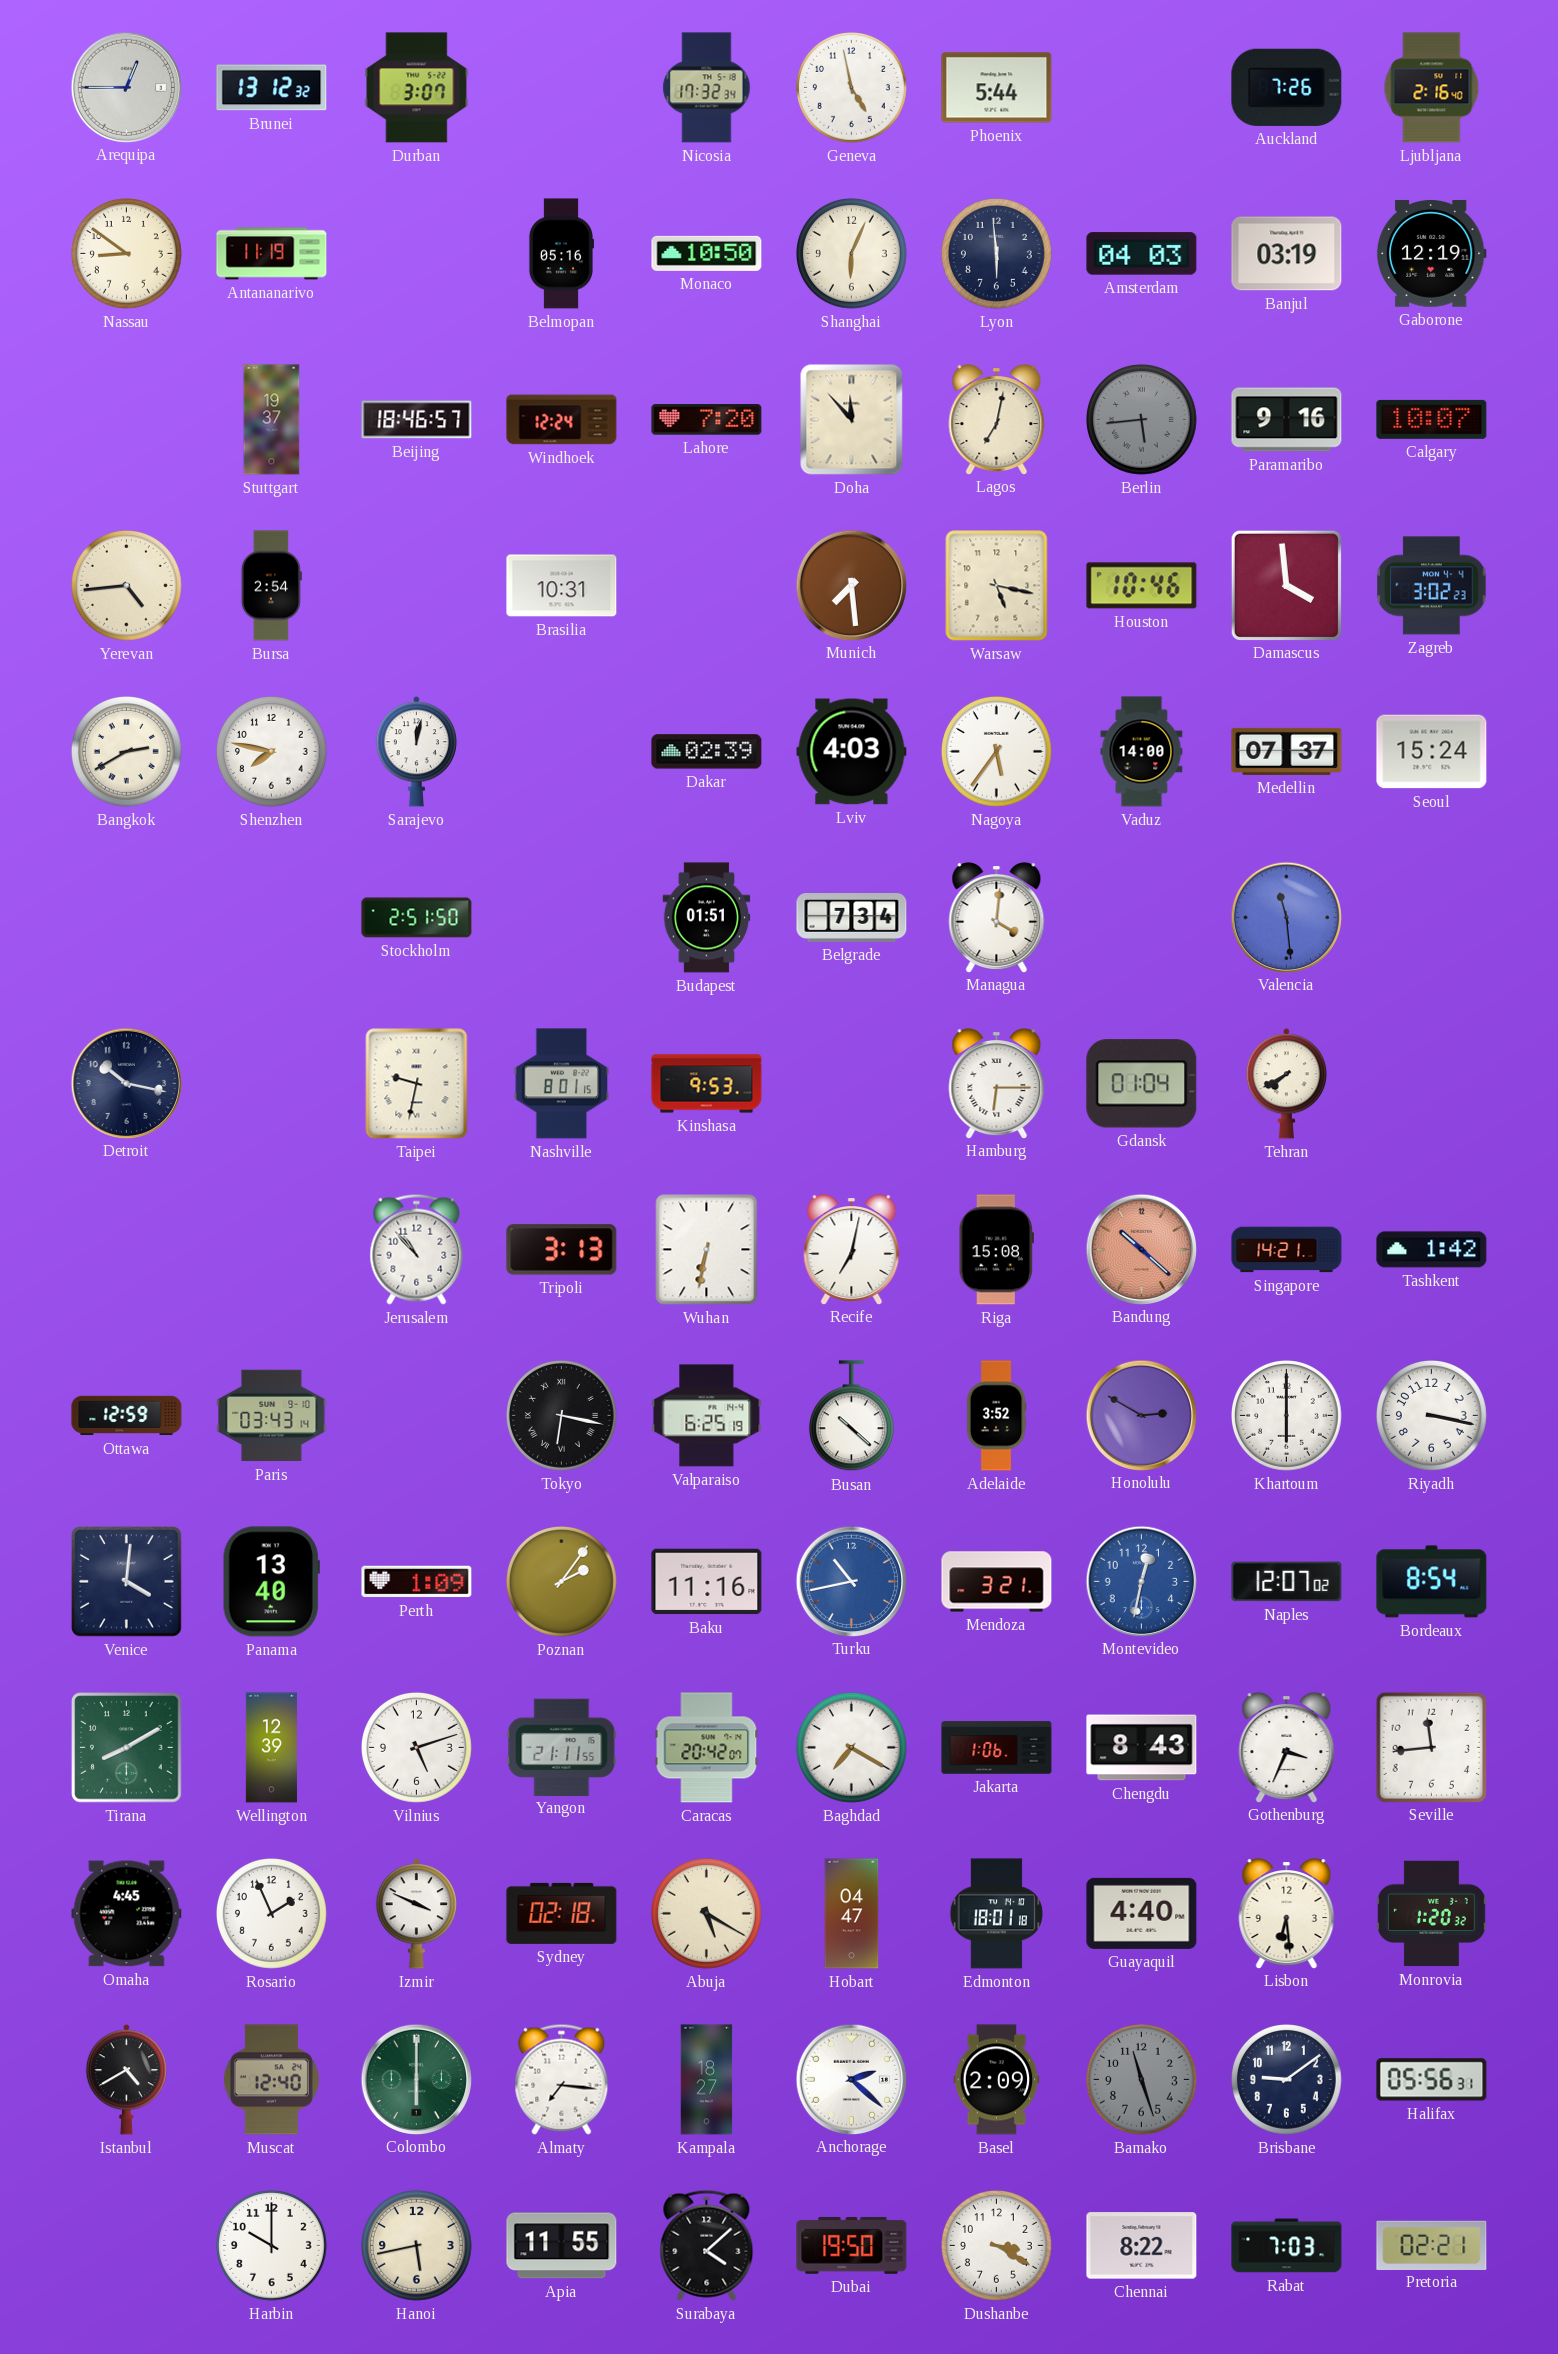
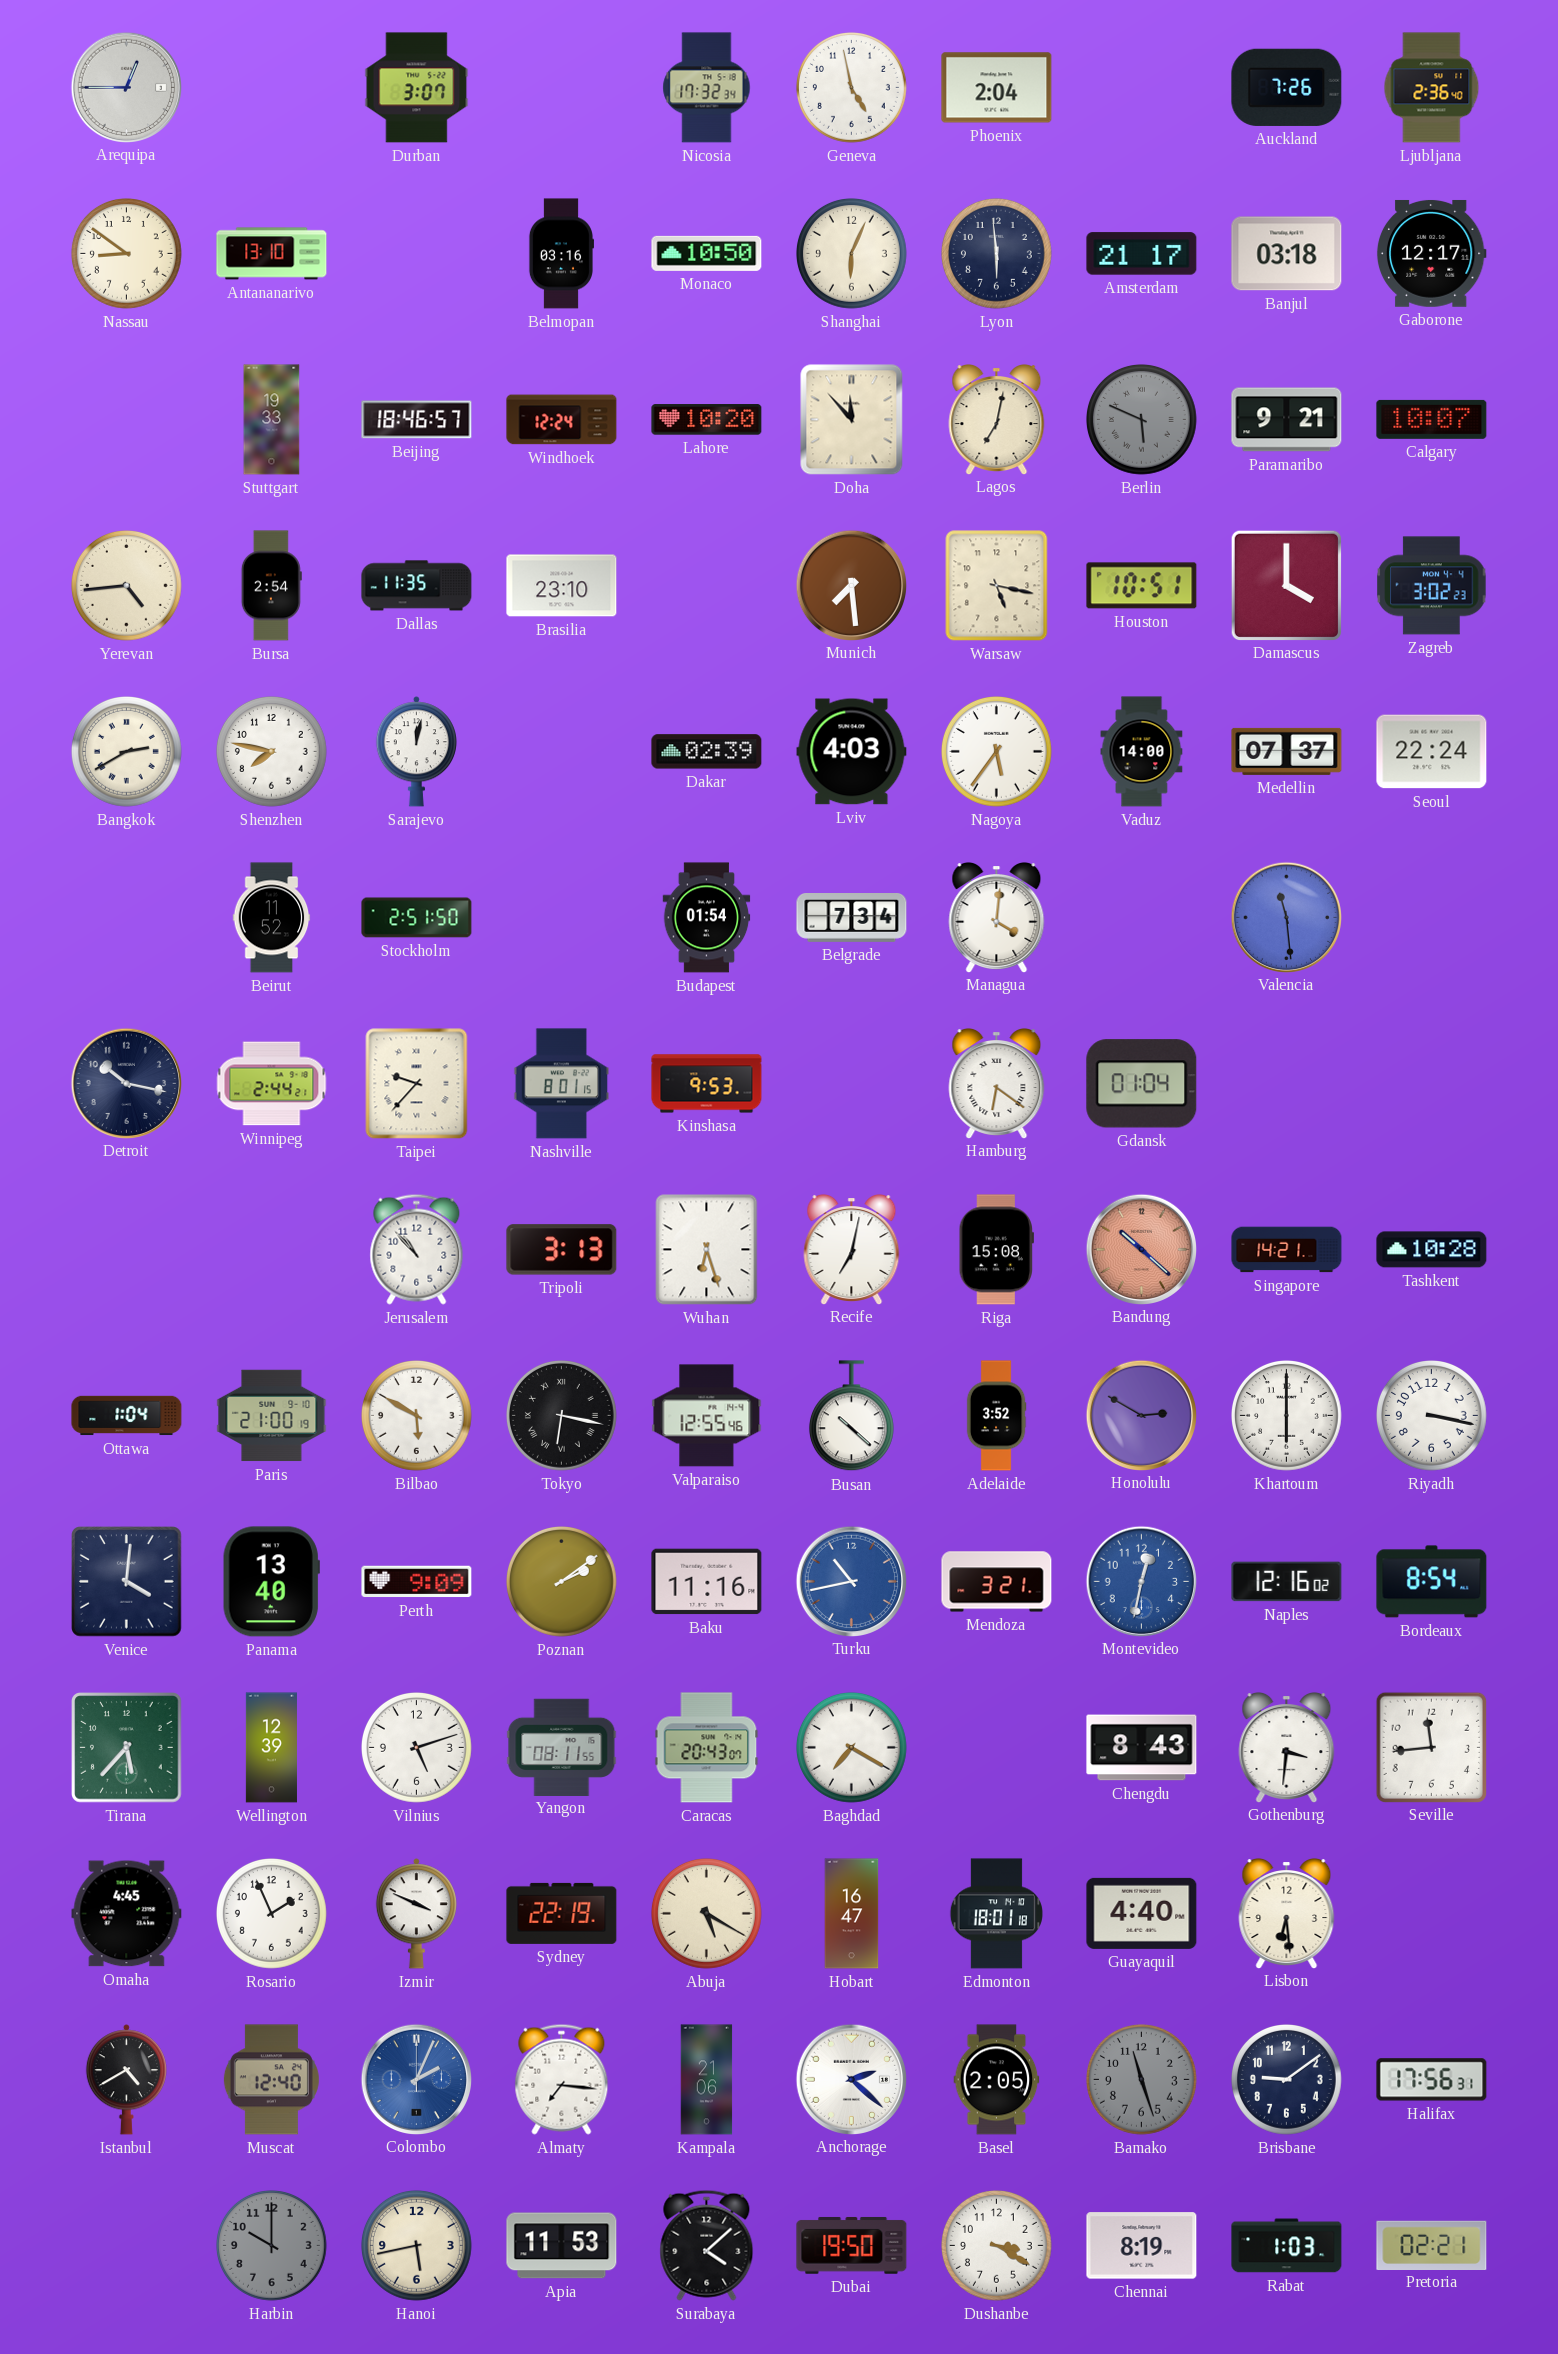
Brunei: 13:12 -> none
Phoenix: 5:44 -> 2:04
Ljubljana: 2:16 -> 2:36
Antananarivo: 11:19 -> 13:10
Belmopan: 05:16 -> 03:16
Amsterdam: 04:03 -> 21:17
Banjul: 03:19 -> 03:18
Gaborone: 12:19 -> 12:17
Stuttgart: 19:37 -> 19:33
Lahore: 7:20 -> 10:20
Berlin: 5:44 -> 5:49
Paramaribo: 9:16 -> 9:21
Dallas: none -> 11:35
Brasilia: 10:31 -> 23:10
Houston: 10:46 -> 10:51
Damascus: 3:59 -> 4:00
Seoul: 15:24 -> 22:24
Beirut: none -> 11:52
Budapest: 01:51 -> 01:54
Winnipeg: none -> 2:44
Taipei: 9:32 -> 9:37
Hamburg: 6:15 -> 6:21
Tehran: 7:40 -> none
Wuhan: 6:32 -> 6:27
Tashkent: 1:42 -> 10:28
Ottawa: 12:59 -> 1:04
Paris: 03:43 -> 21:00
Bilbao: none -> 5:50
Valparaiso: 6:25 -> 12:55
Perth: 1:09 -> 9:09
Poznan: 2:06 -> 2:09
Naples: 12:07 -> 12:16
Tirana: 8:10 -> 5:37
Yangon: 21:11 -> 08:11
Caracas: 20:42 -> 20:43
Jakarta: 1:06 -> none
Gothenburg: 3:34 -> 3:31
Sydney: 02:18 -> 22:19
Hobart: 04:47 -> 16:47
Monrovia: 1:20 -> none
Colombo: 6:00 -> 2:04
Colombo dial: green -> blue
Kampala: 18:27 -> 21:06
Basel: 2:09 -> 2:05
Halifax: 05:56 -> 17:56
Harbin dial: white -> grey
Apia: 11:55 -> 11:53
Chennai: 8:22 -> 8:19
Rabat: 7:03 -> 1:03
